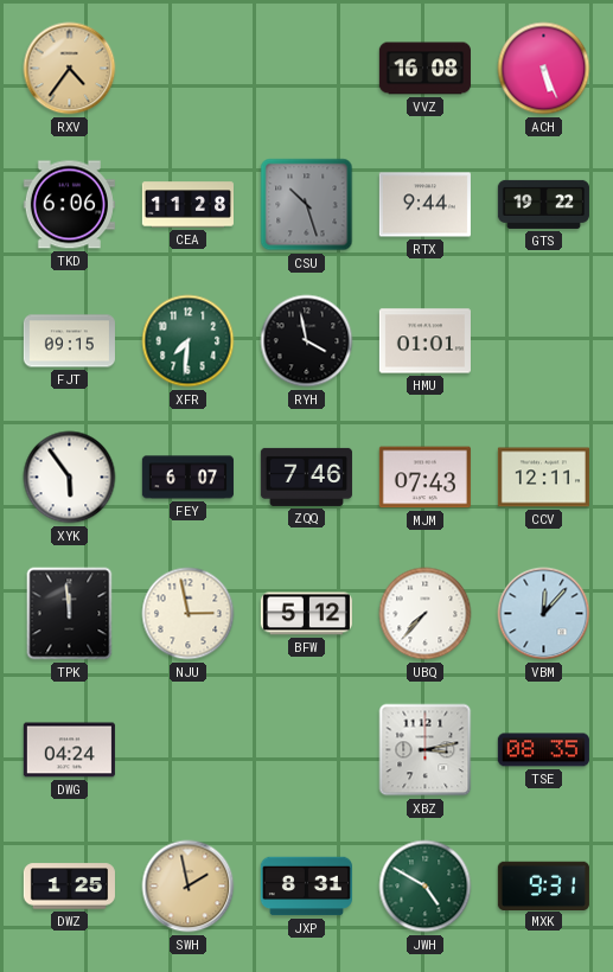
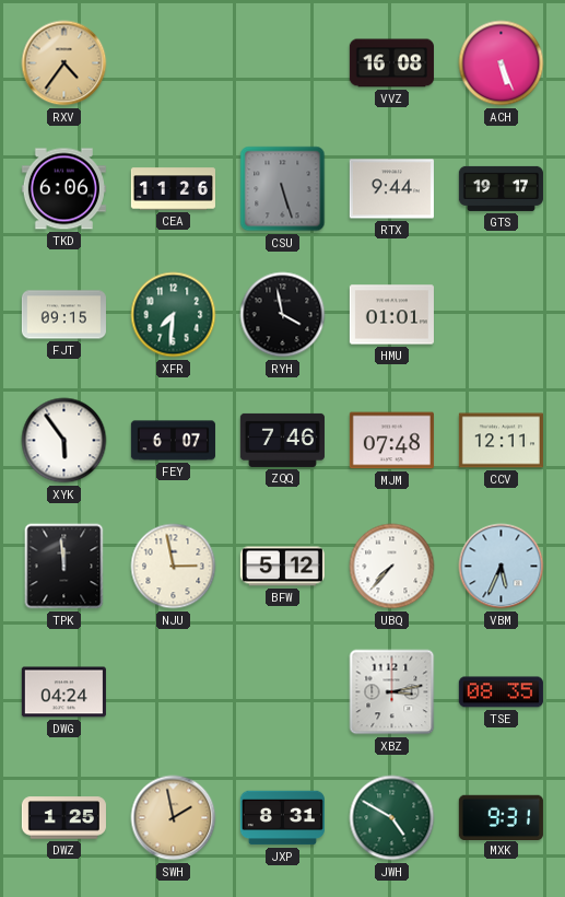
CEA: 11:28 -> 11:26
CSU: 10:27 -> 5:27
GTS: 19:22 -> 19:17
MJM: 07:43 -> 07:48
VBM: 12:07 -> 5:34
